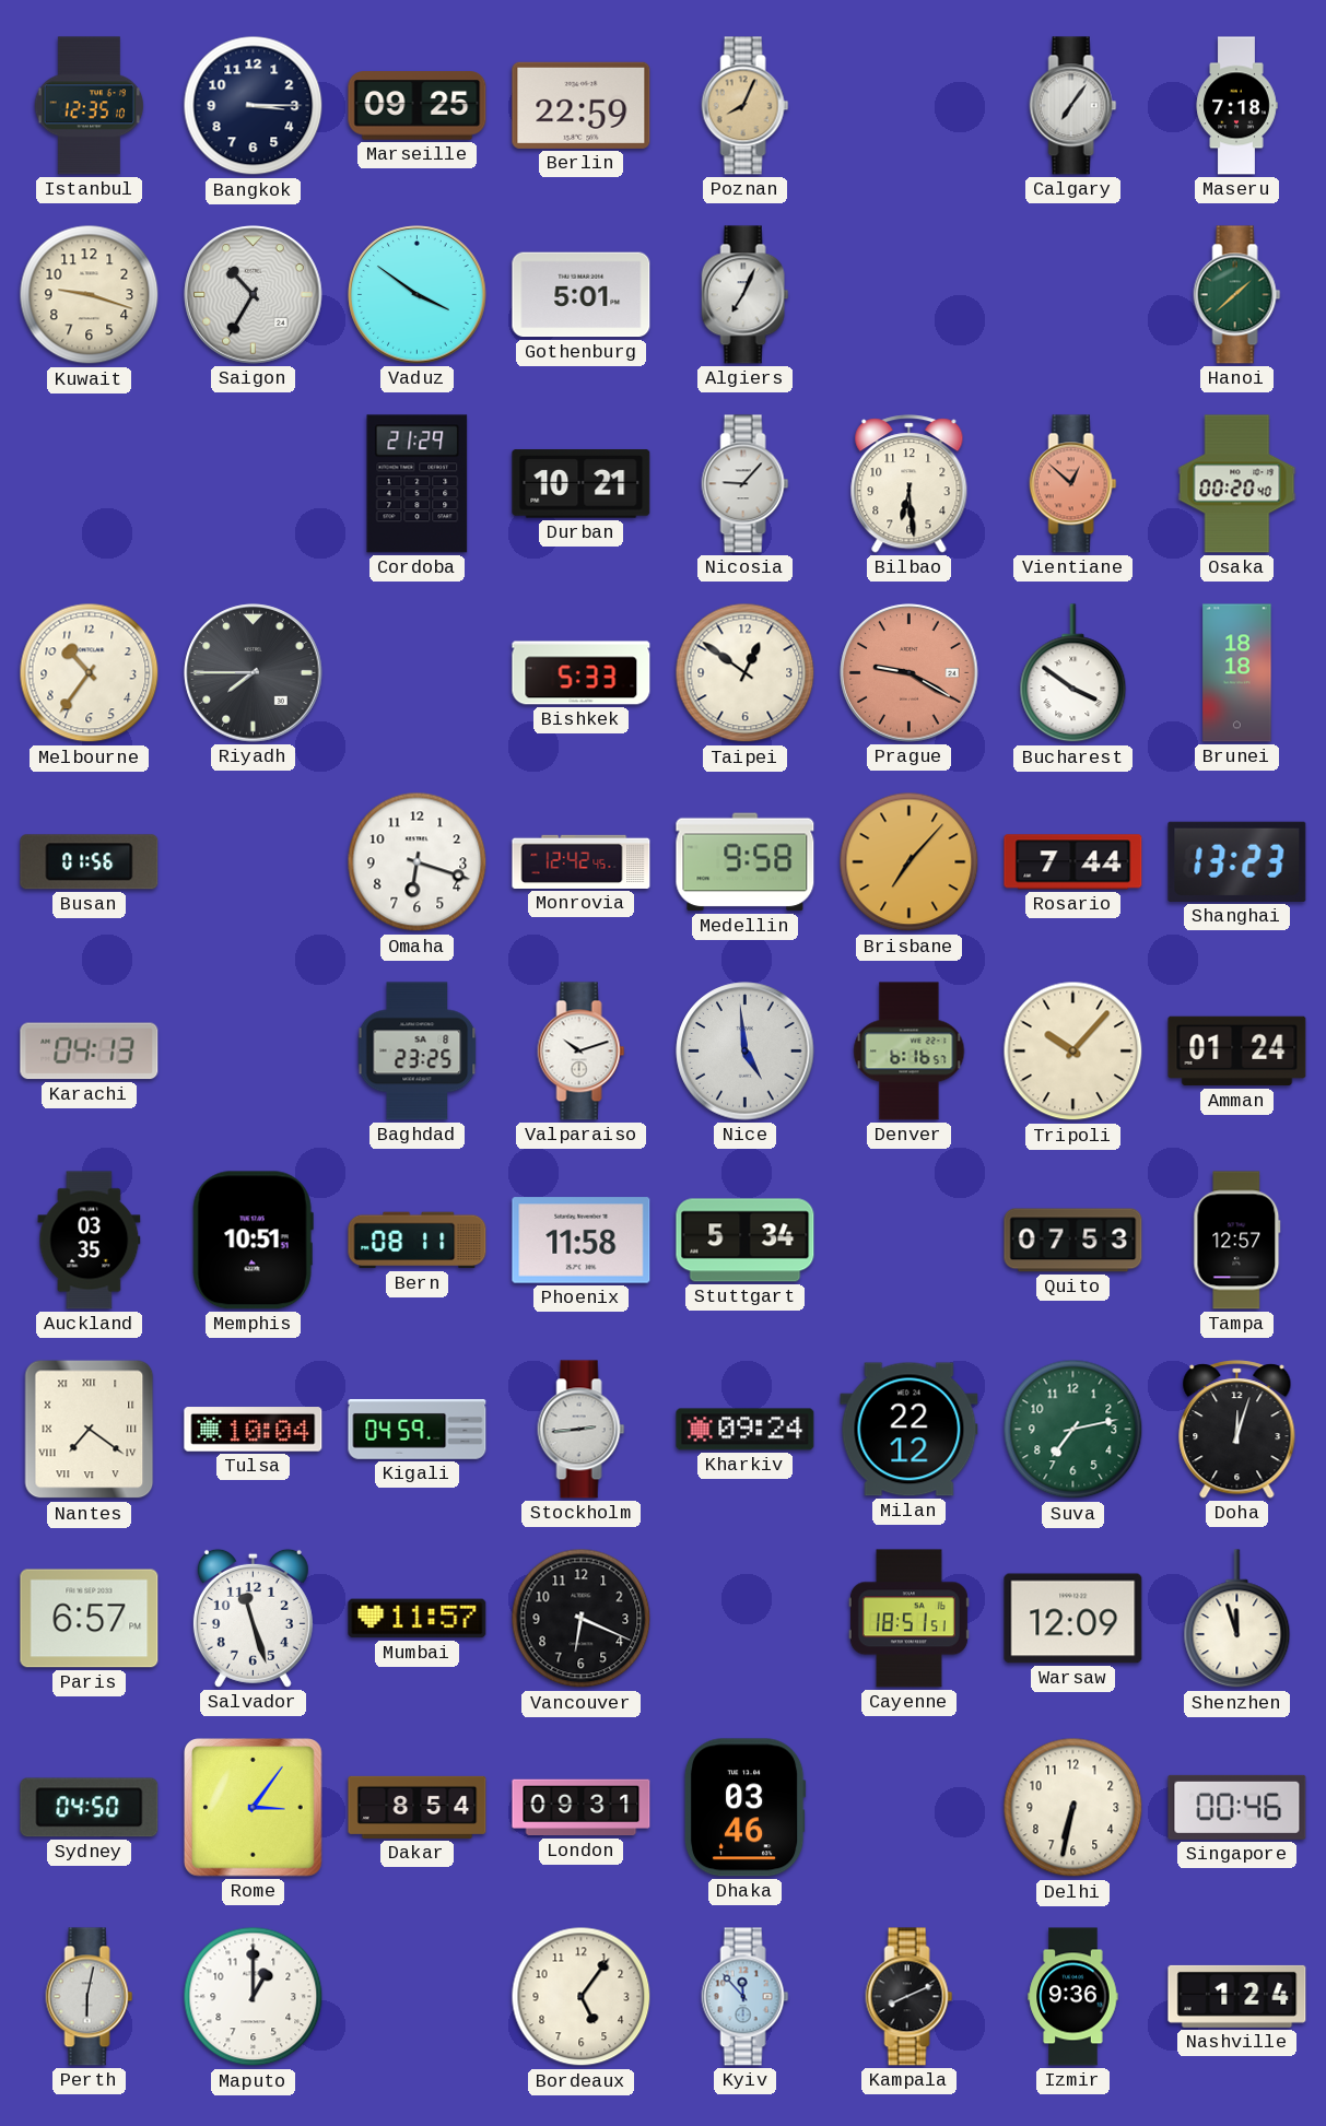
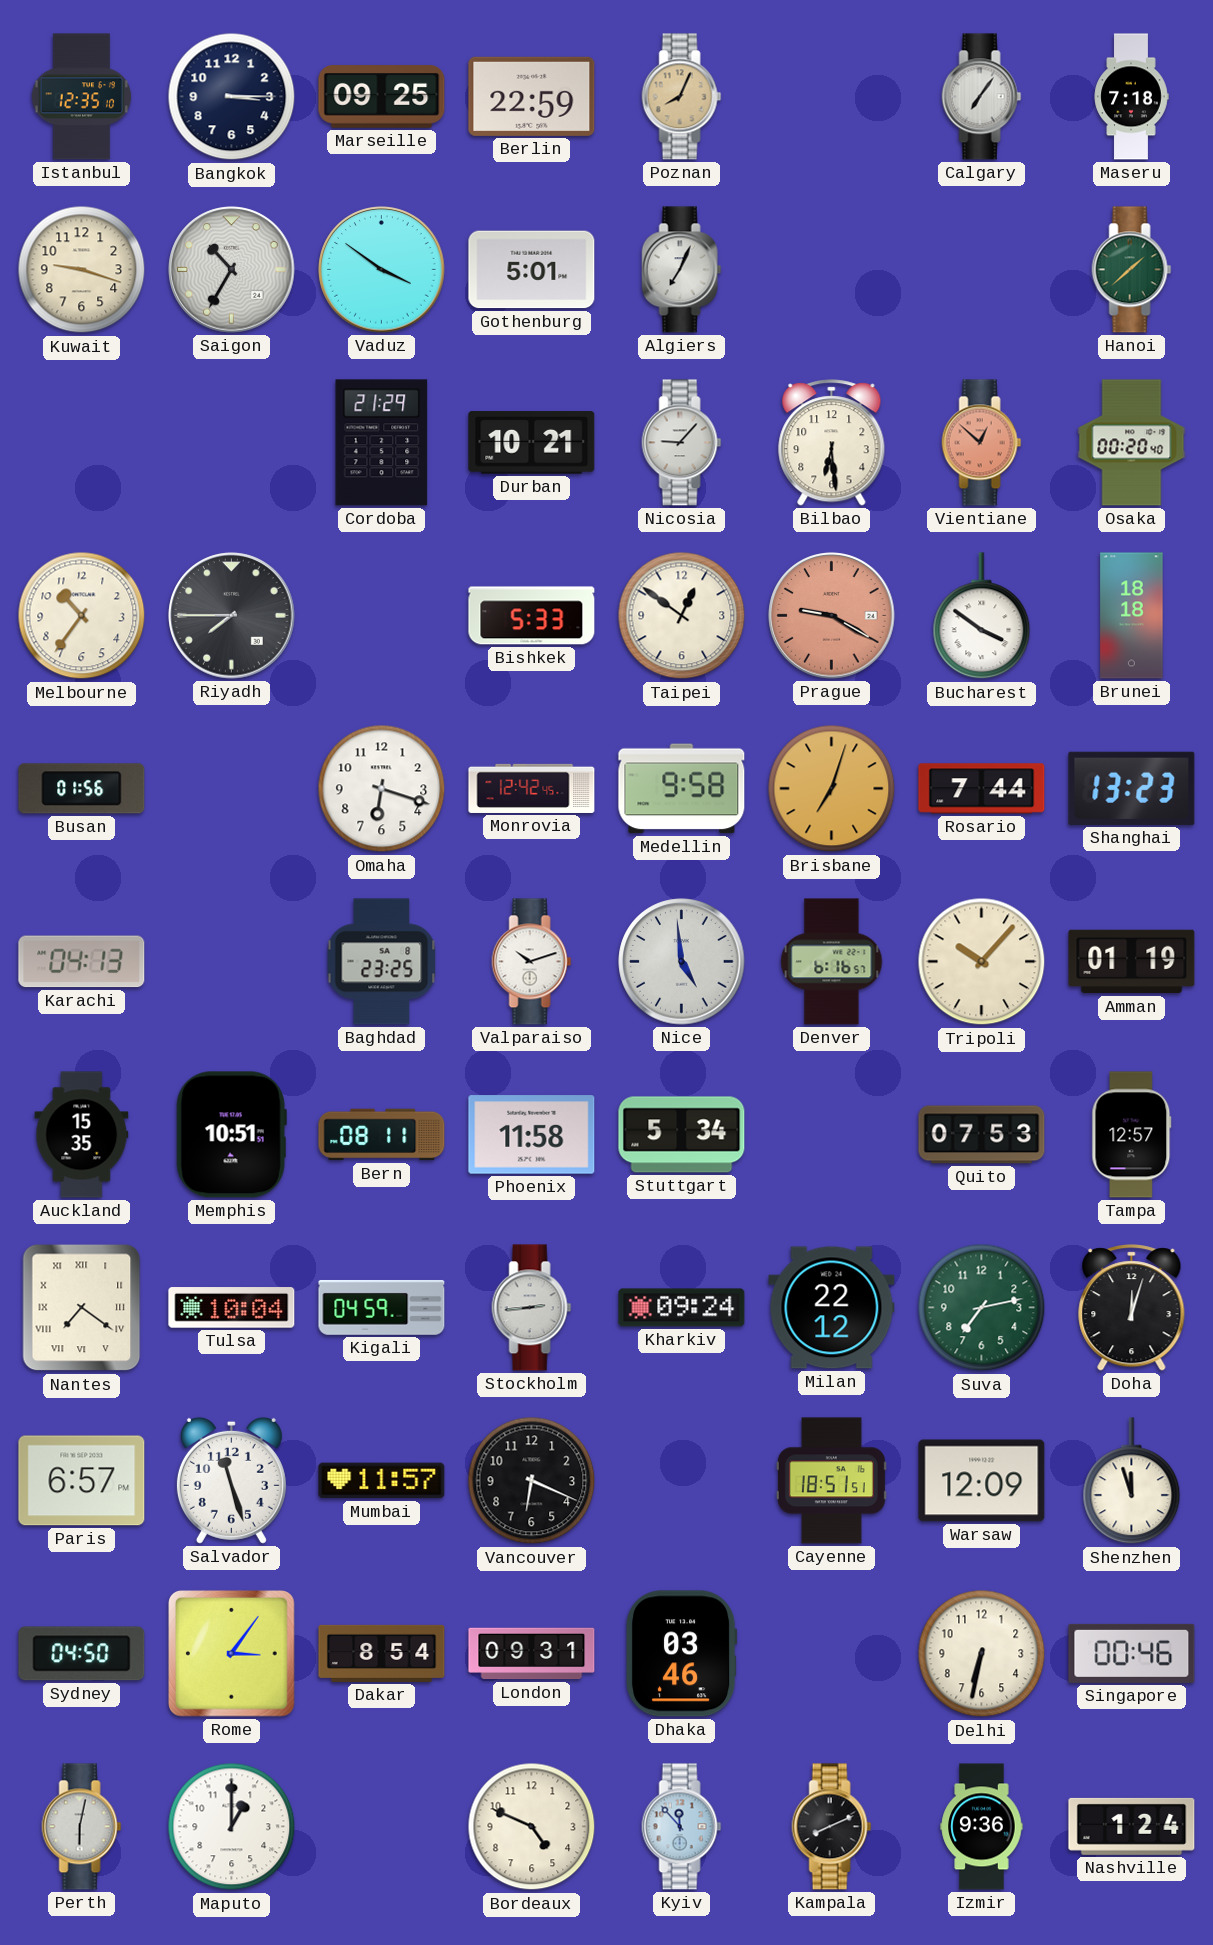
Brisbane: 7:07 -> 7:03
Amman: 01:24 -> 01:19
Auckland: 03:35 -> 15:35
Bordeaux: 5:06 -> 4:49
